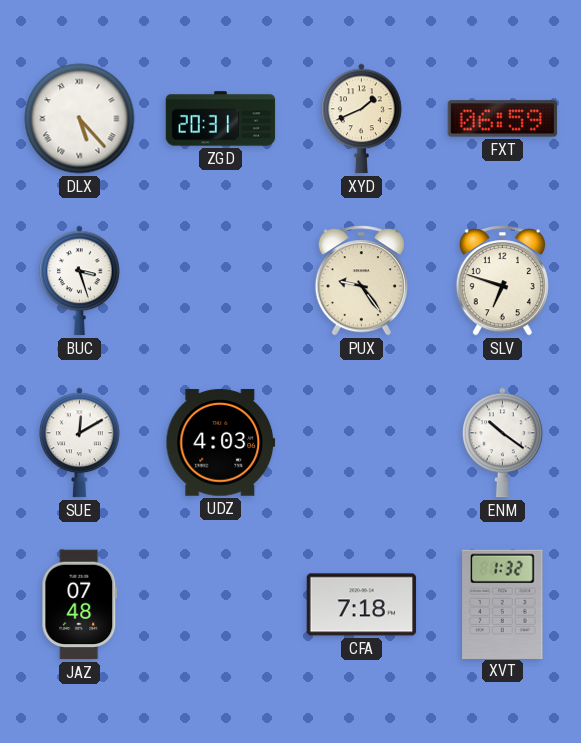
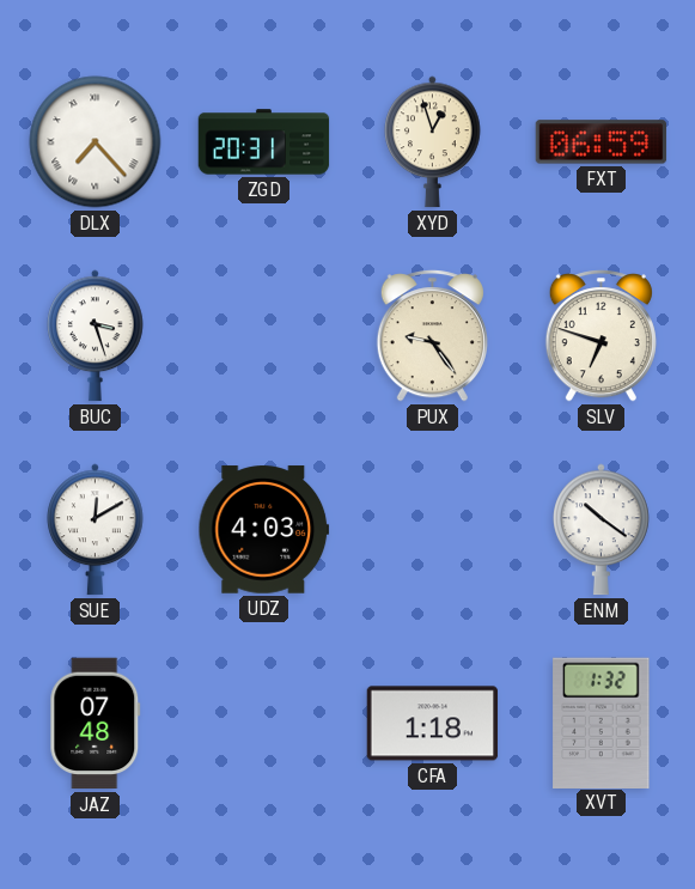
DLX: 5:23 -> 7:23
XYD: 1:41 -> 12:57
CFA: 7:18 -> 1:18
